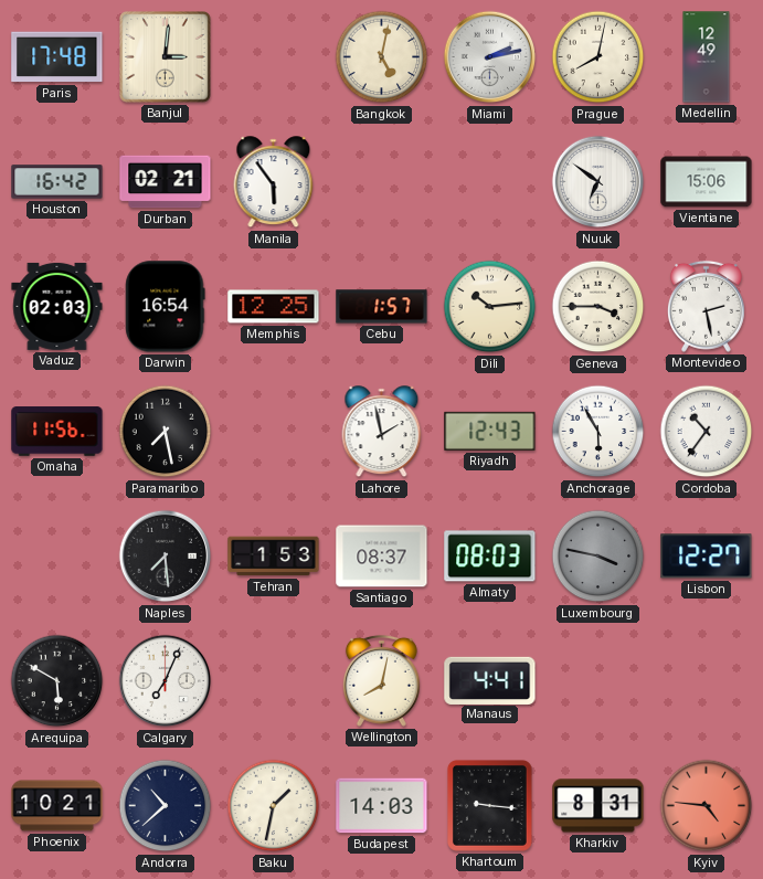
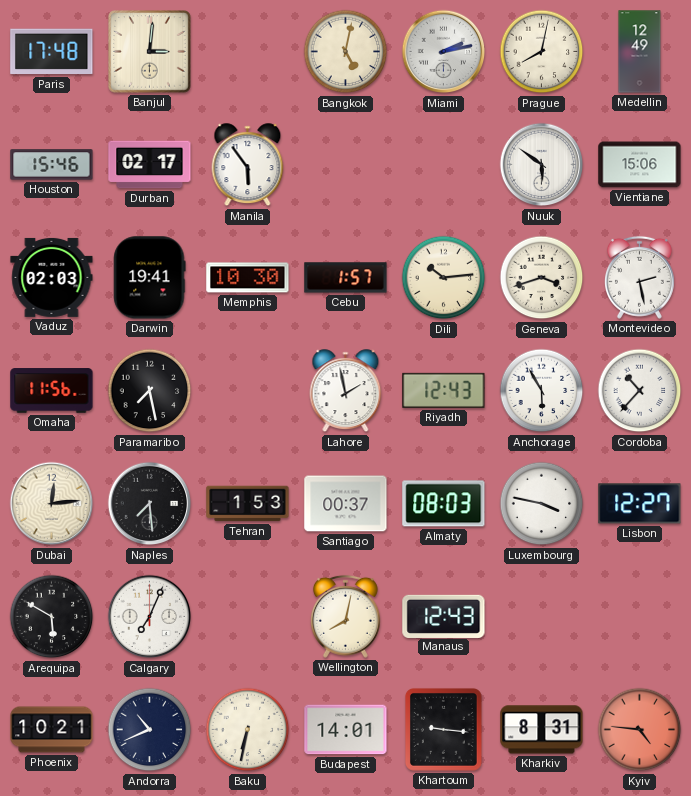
Houston: 16:42 -> 15:46
Durban: 02:21 -> 02:17
Nuuk: 6:51 -> 5:51
Darwin: 16:54 -> 19:41
Memphis: 12:25 -> 10:30
Geneva: 3:45 -> 3:42
Cordoba: 10:36 -> 10:37
Dubai: none -> 12:14
Santiago: 08:37 -> 00:37
Luxembourg dial: grey -> white
Manaus: 4:41 -> 12:43
Andorra: 10:38 -> 10:41
Baku: 1:32 -> 6:32
Budapest: 14:03 -> 14:01
